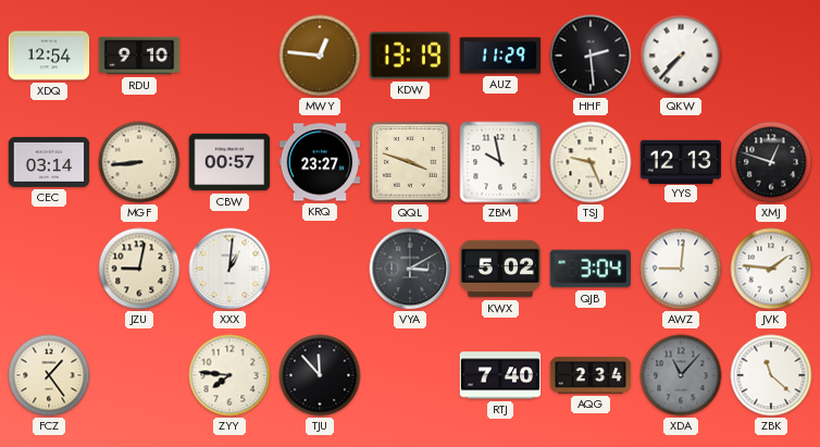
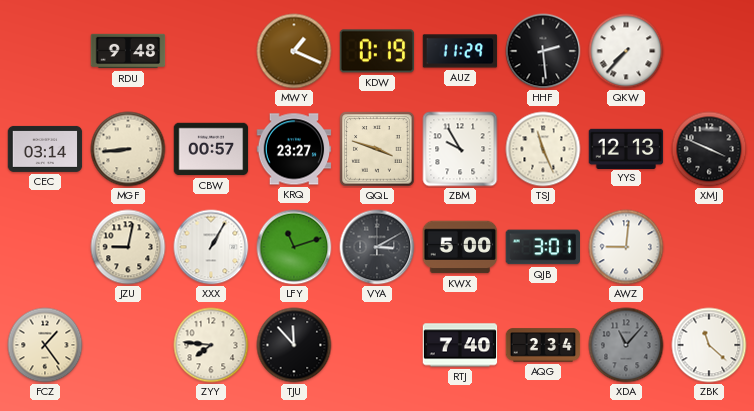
XDQ: 12:54 -> none
RDU: 9:10 -> 9:48
MWY: 12:46 -> 1:19
KDW: 13:19 -> 0:19
ZBM: 9:58 -> 9:55
TSJ: 9:26 -> 11:26
XMJ: 12:48 -> 3:49
XXX: 1:01 -> 1:05
LFY: none -> 11:12
KWX: 5:02 -> 5:00
QJB: 3:04 -> 3:01
JVK: 1:46 -> none
